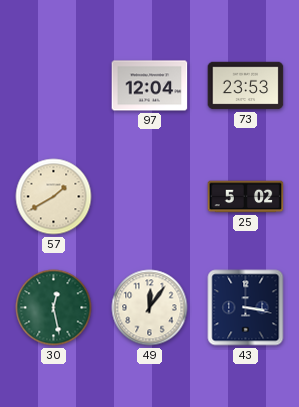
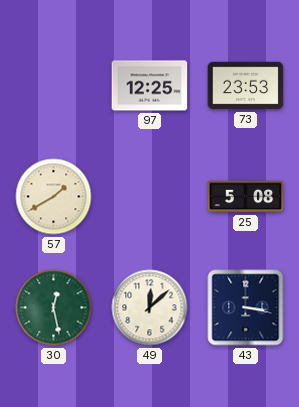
97: 12:04 -> 12:25
25: 5:02 -> 5:08
49: 12:06 -> 12:08
